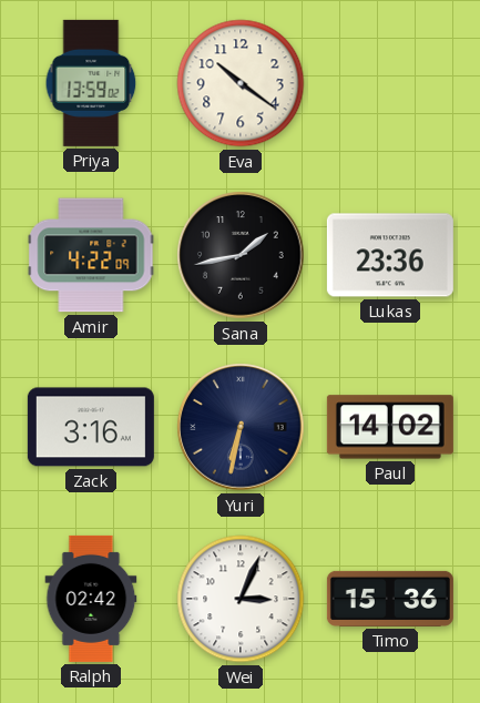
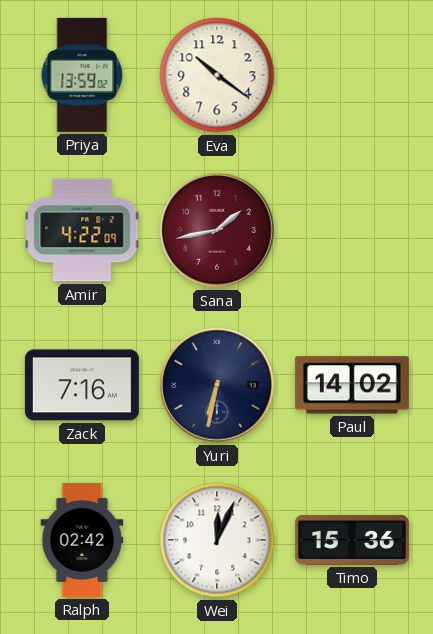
Sana dial: black -> burgundy
Lukas: 23:36 -> none
Zack: 3:16 -> 7:16
Wei: 3:04 -> 12:04
